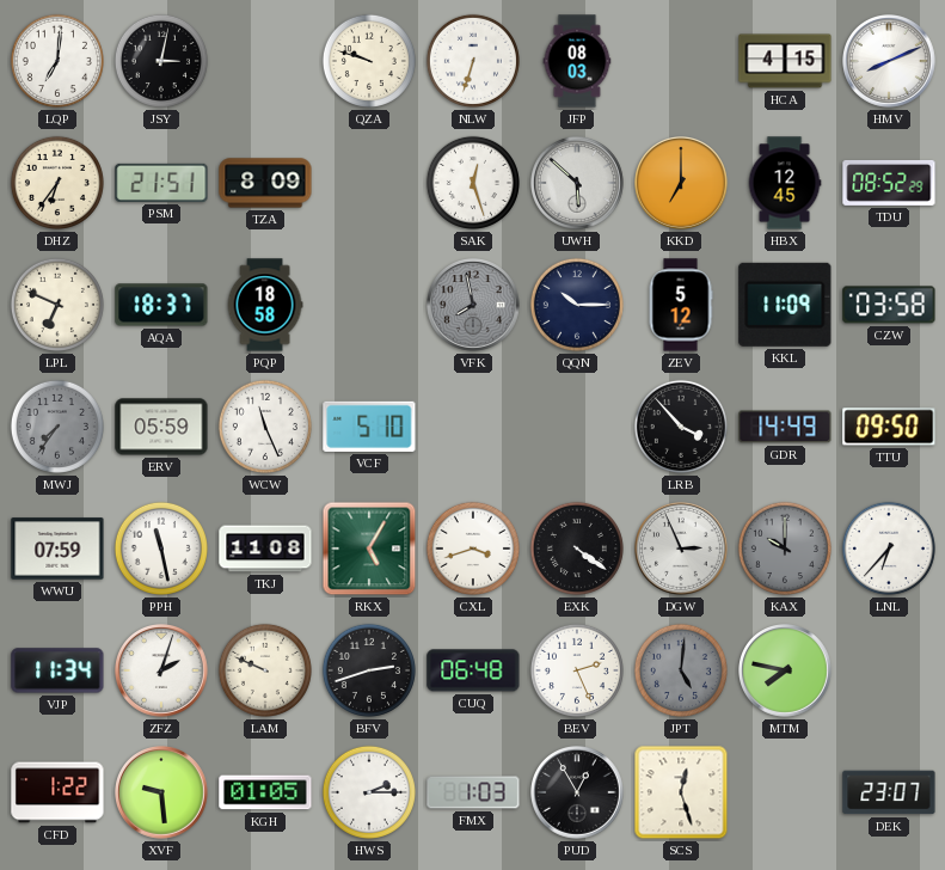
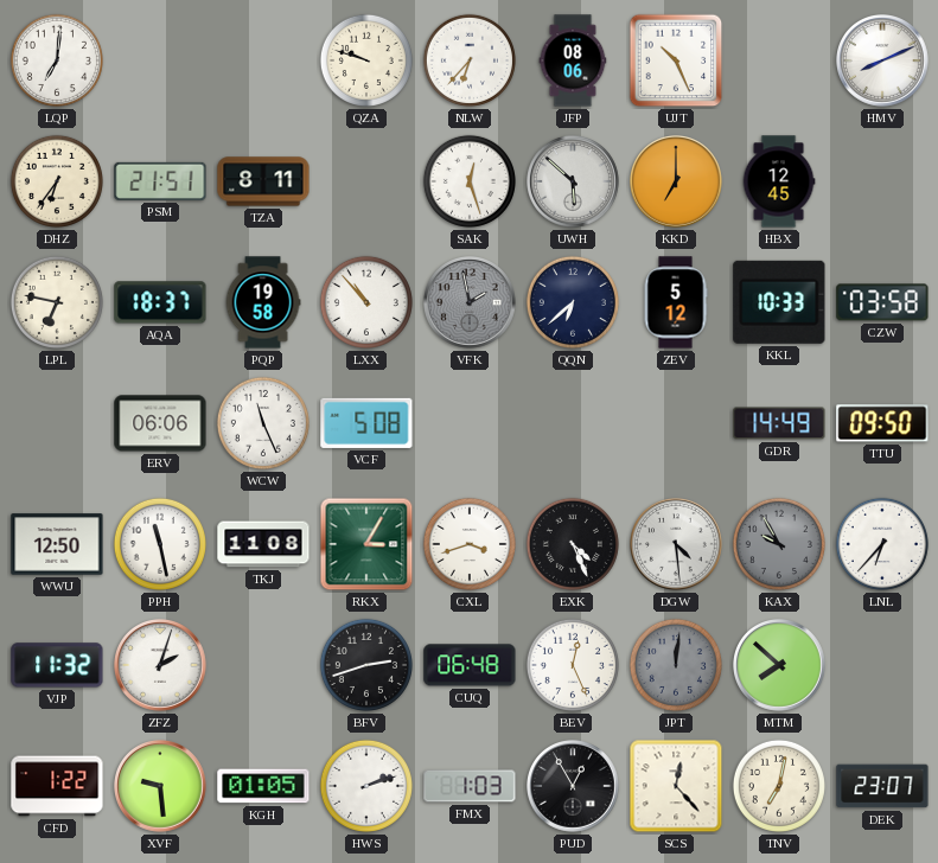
JSY: 3:02 -> none
NLW: 6:33 -> 6:37
JFP: 08:03 -> 08:06
UJT: none -> 10:26
HCA: 4:15 -> none
TZA: 8:09 -> 8:11
TDU: 08:52 -> none
LPL: 6:49 -> 6:47
PQP: 18:58 -> 19:58
LXX: none -> 10:53
VFK: 7:58 -> 1:58
QQN: 10:15 -> 6:38
KKL: 11:09 -> 10:33
MWJ: 7:36 -> none
ERV: 05:59 -> 06:06
VCF: 5:10 -> 5:08
LRB: 3:53 -> none
WWU: 07:59 -> 12:50
RKX: 5:05 -> 3:05
EXK: 4:21 -> 4:26
DGW: 2:56 -> 4:29
KAX: 10:00 -> 9:55
VJP: 11:34 -> 11:32
LAM: 9:49 -> none
BEV: 2:26 -> 12:26
JPT: 5:01 -> 12:01
MTM: 7:47 -> 7:52
HWS: 2:15 -> 2:12
SCS: 12:27 -> 12:23
TNV: none -> 7:02
